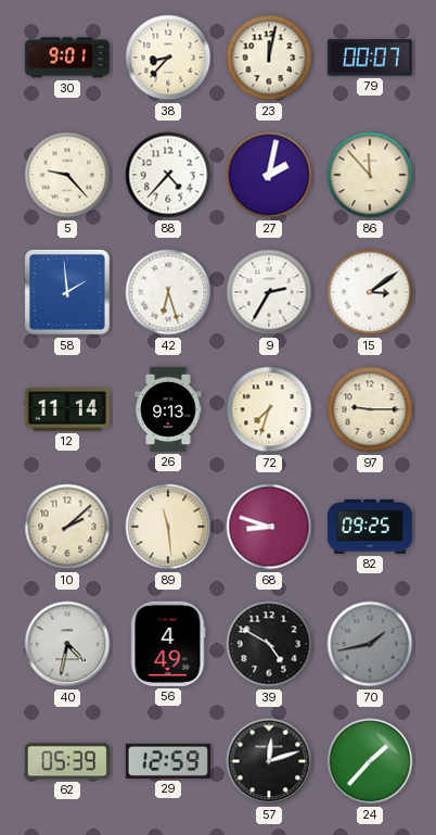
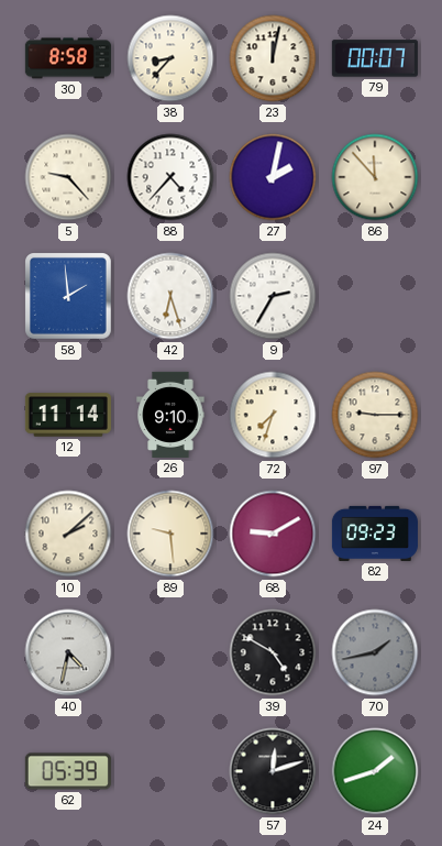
30: 9:01 -> 8:58
15: 3:09 -> none
26: 9:13 -> 9:10
89: 11:29 -> 9:29
68: 8:48 -> 9:10
82: 09:25 -> 09:23
56: 4:49 -> none
29: 12:59 -> none
24: 1:37 -> 1:42
